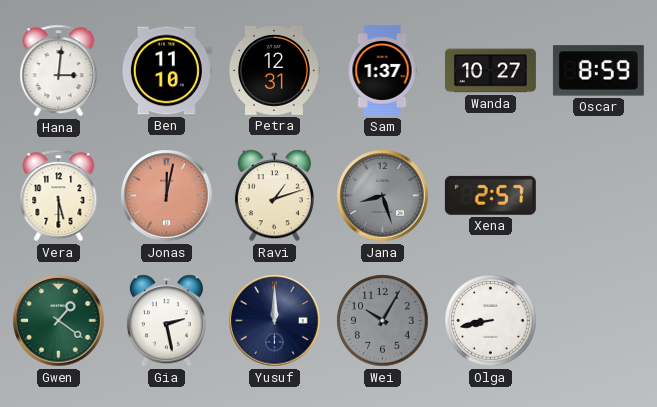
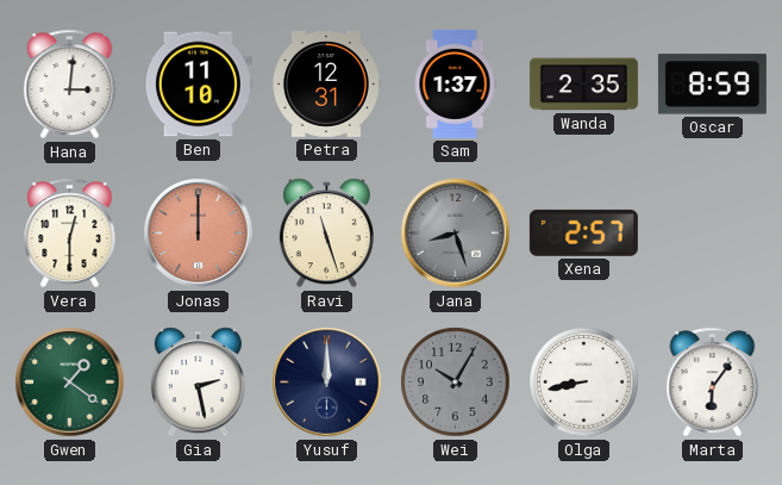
Wanda: 10:27 -> 2:35
Vera: 5:30 -> 12:30
Jonas: 12:02 -> 12:00
Ravi: 1:12 -> 11:27
Marta: none -> 6:06
